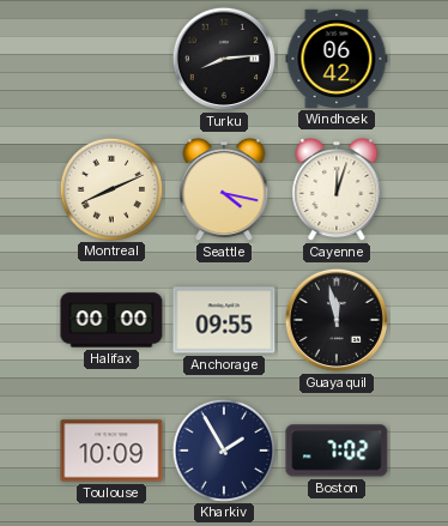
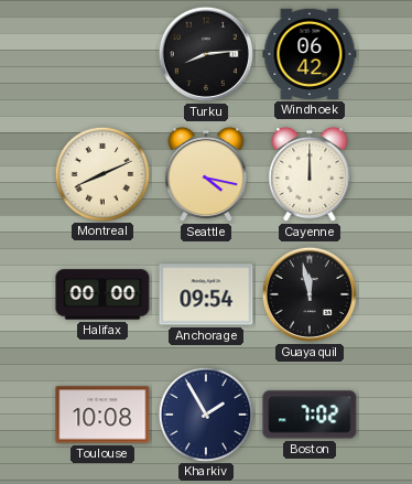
Cayenne: 12:03 -> 12:00
Anchorage: 09:55 -> 09:54
Toulouse: 10:09 -> 10:08
